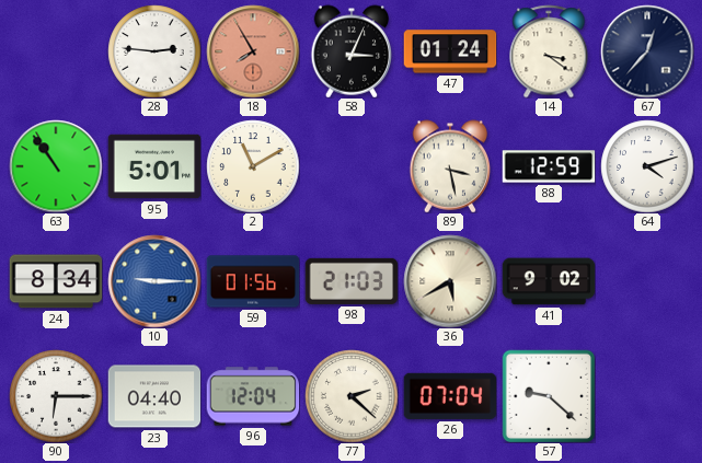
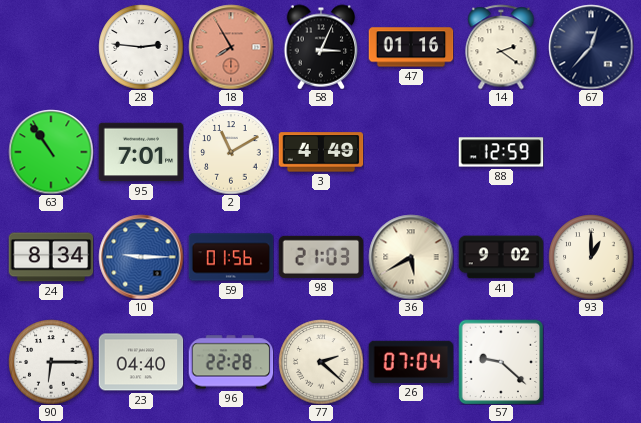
47: 01:24 -> 01:16
14: 3:21 -> 2:21
95: 5:01 -> 7:01
3: none -> 4:49
89: 3:28 -> none
64: 4:12 -> none
93: none -> 1:00
96: 12:04 -> 22:28
